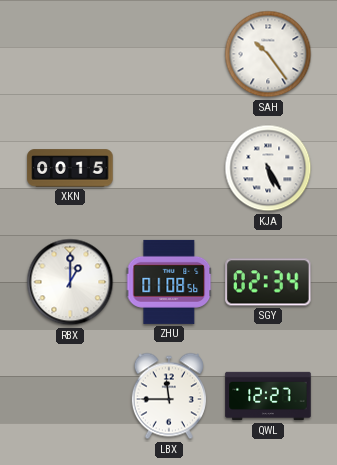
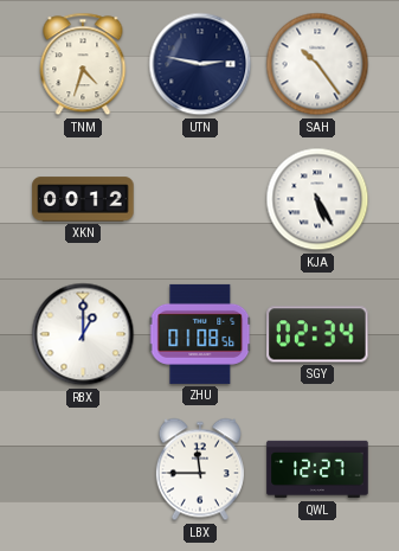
TNM: none -> 4:33
UTN: none -> 2:47
XKN: 00:15 -> 00:12
